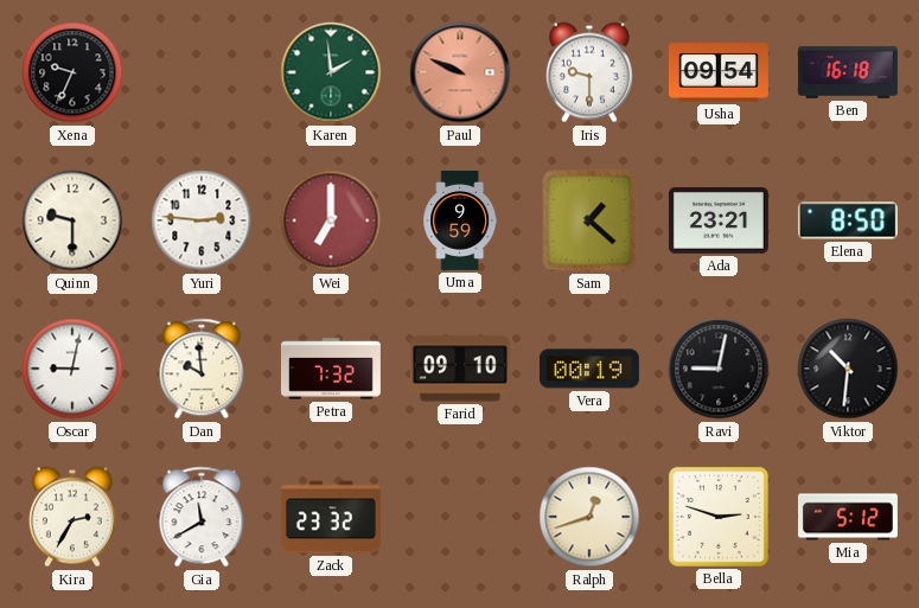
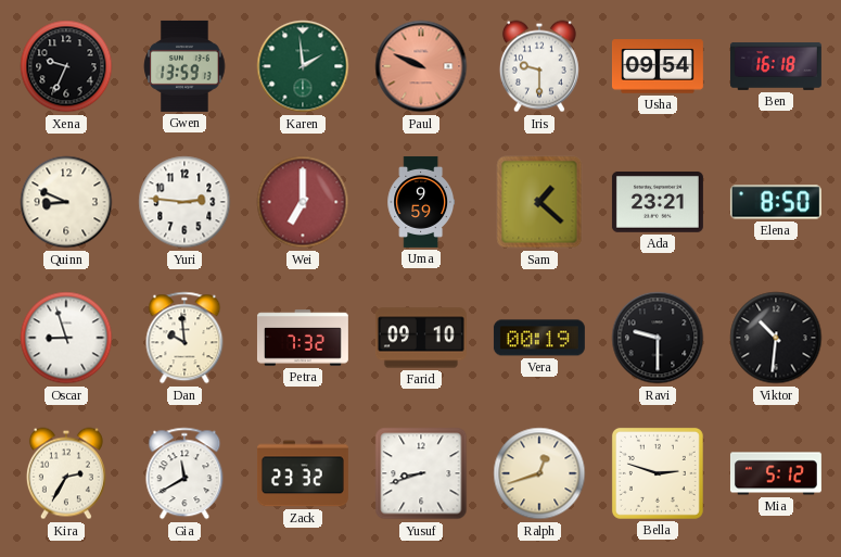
Gwen: none -> 13:59
Quinn: 9:30 -> 8:49
Oscar: 9:02 -> 8:57
Ravi: 9:02 -> 9:30
Yusuf: none -> 8:42
